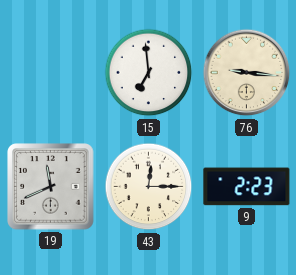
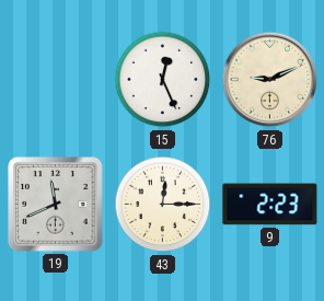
15: 6:59 -> 12:26
76: 9:16 -> 9:11
